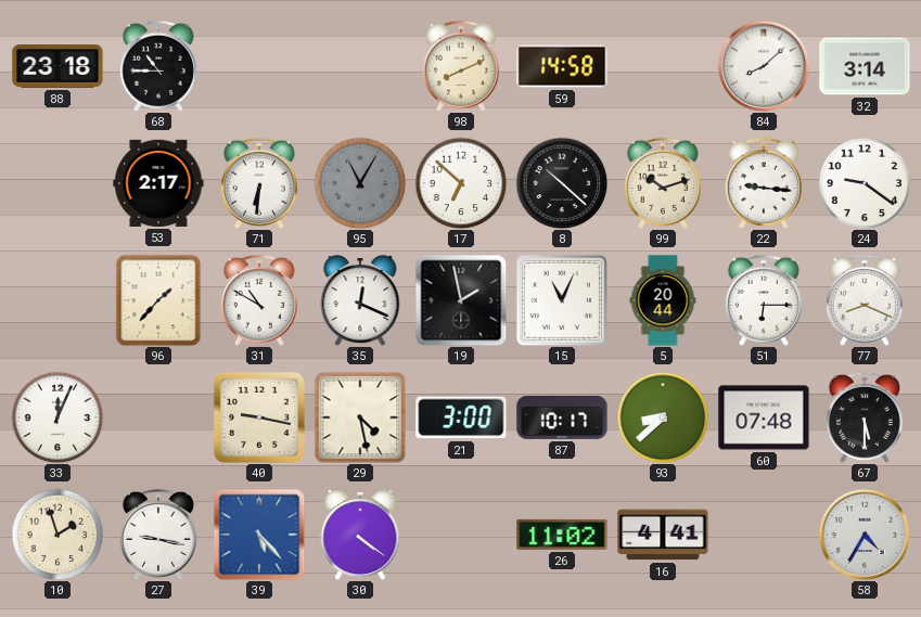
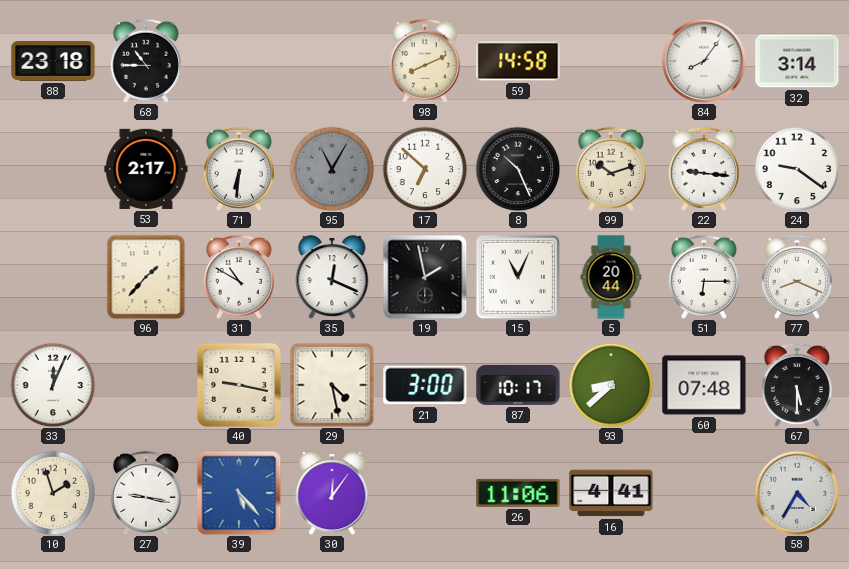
84: 8:08 -> 8:06
8: 10:22 -> 10:26
30: 4:21 -> 12:06
26: 11:02 -> 11:06
